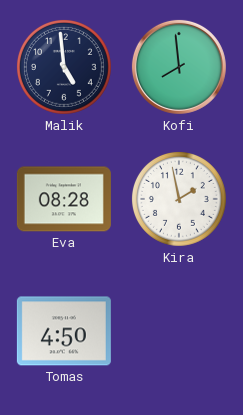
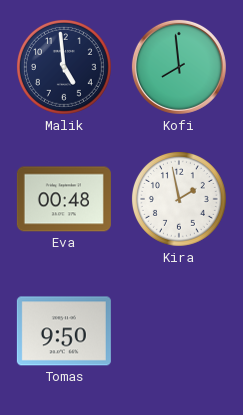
Eva: 08:28 -> 00:48
Tomas: 4:50 -> 9:50
